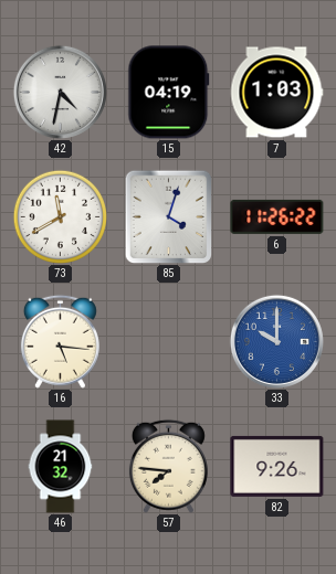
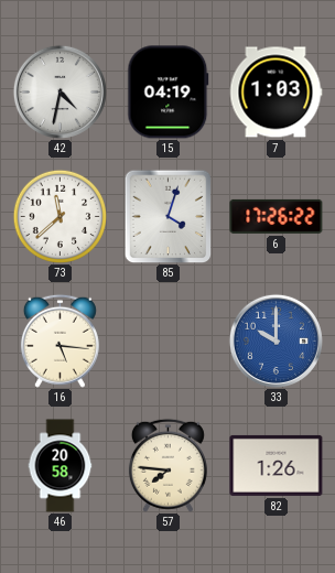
73: 11:40 -> 11:38
6: 11:26 -> 17:26
46: 21:32 -> 20:58
82: 9:26 -> 1:26
